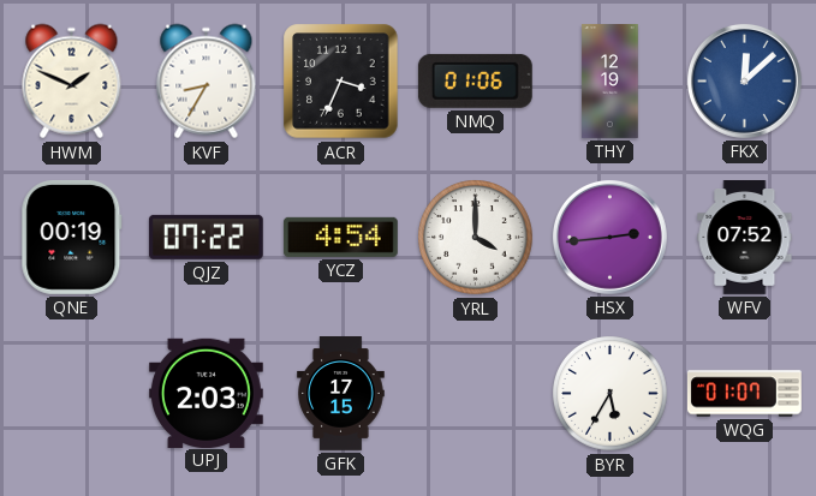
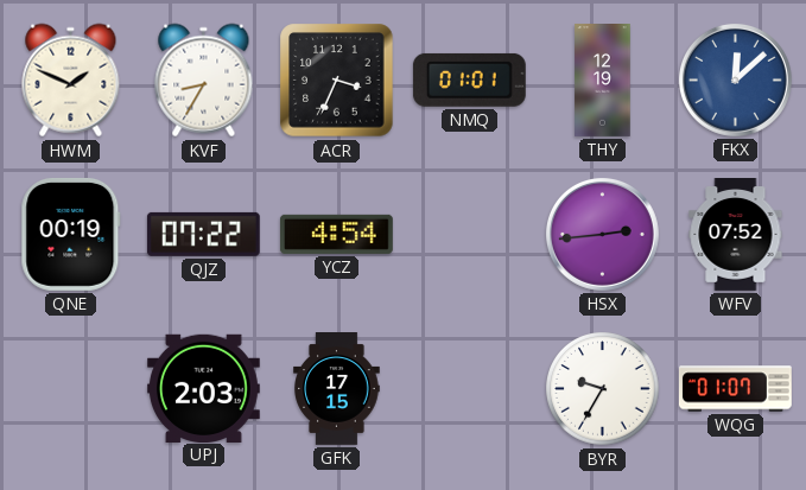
NMQ: 01:06 -> 01:01
YRL: 4:00 -> none
BYR: 5:35 -> 9:35
